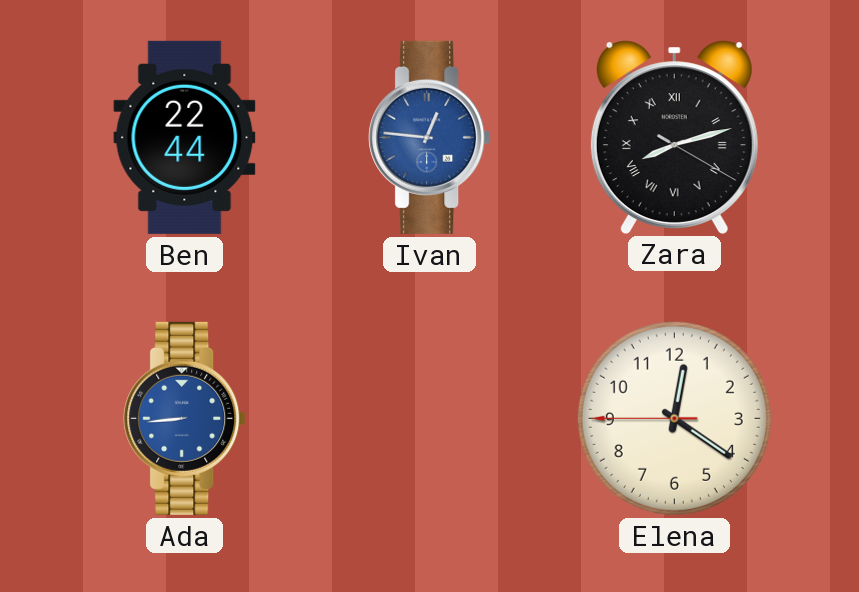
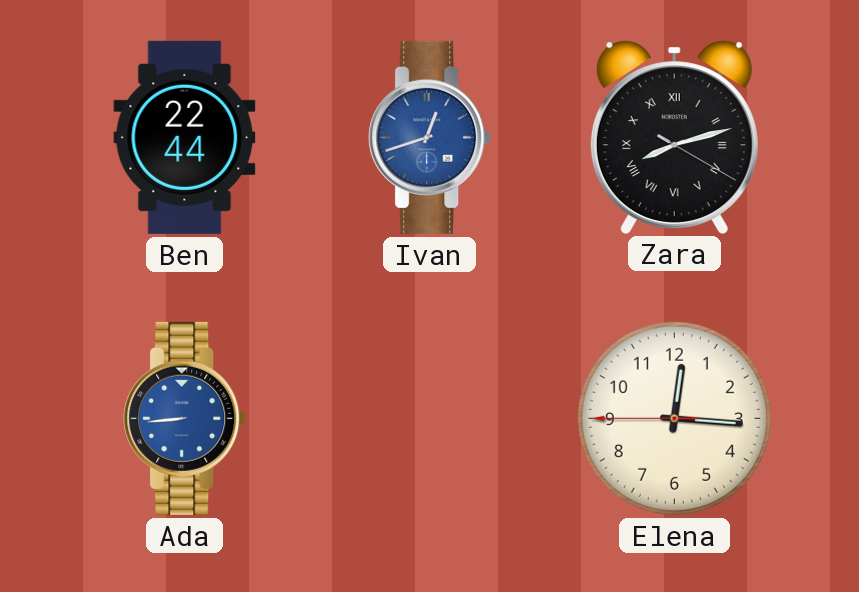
Ivan: 12:46 -> 12:42
Elena: 12:20 -> 12:15
